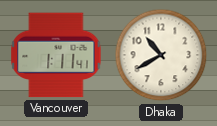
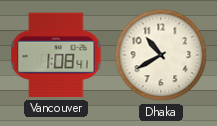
Vancouver: 1:11 -> 1:08
